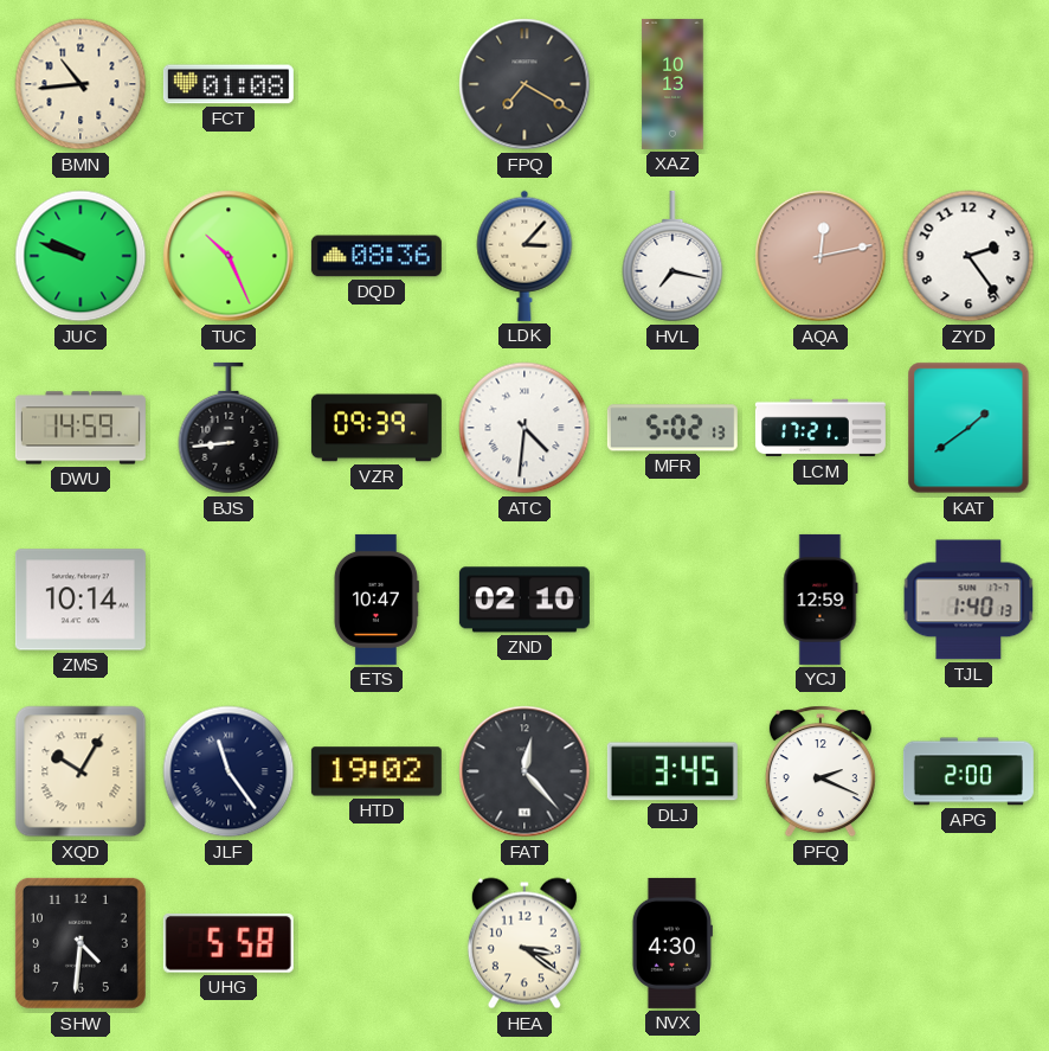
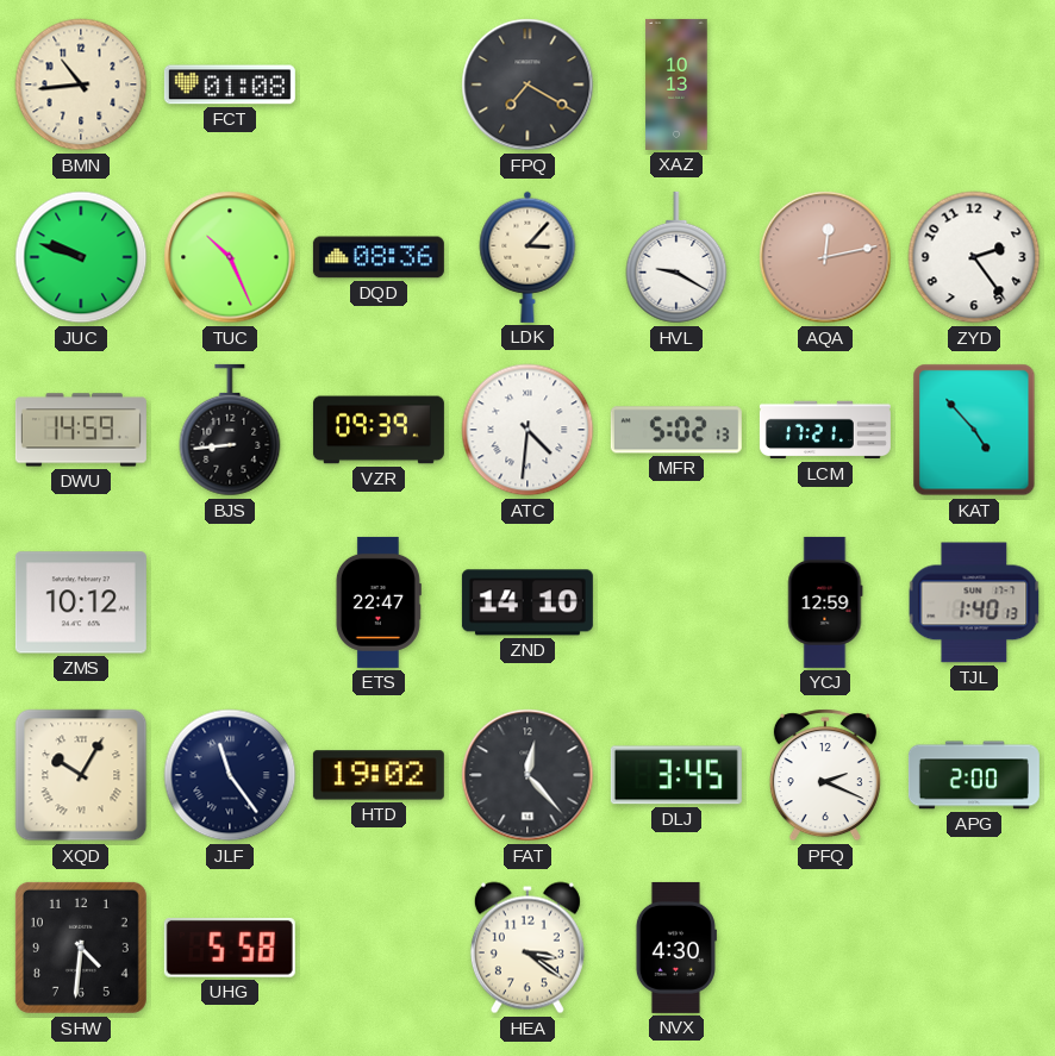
HVL: 7:17 -> 9:20
KAT: 1:39 -> 4:53
ZMS: 10:14 -> 10:12
ETS: 10:47 -> 22:47
ZND: 02:10 -> 14:10
